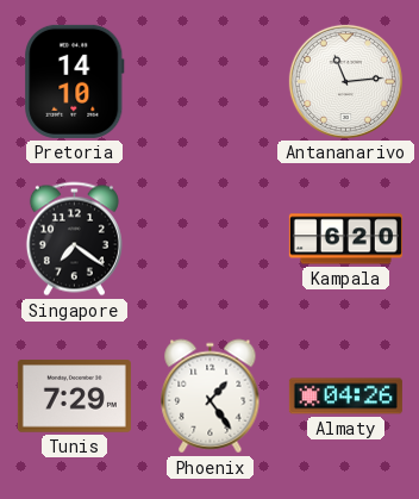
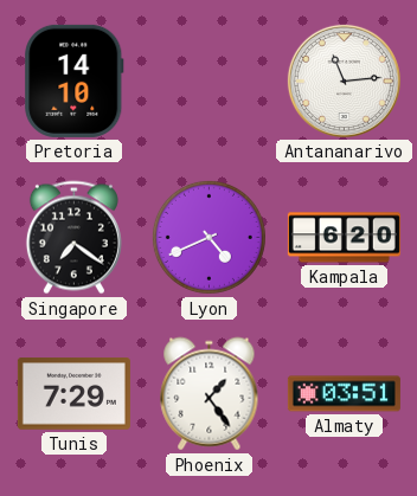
Lyon: none -> 4:41
Almaty: 04:26 -> 03:51
